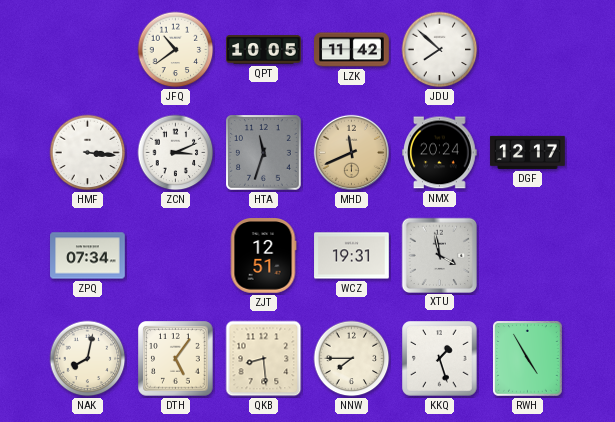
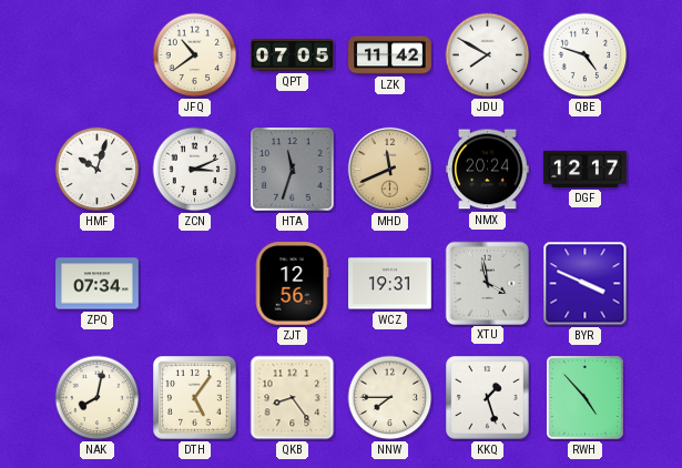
QPT: 10:05 -> 07:05
JDU: 7:52 -> 7:50
QBE: none -> 4:48
HMF: 3:16 -> 10:03
ZJT: 12:51 -> 12:56
BYR: none -> 3:49
QKB: 8:29 -> 8:24
RWH: 4:55 -> 4:53
